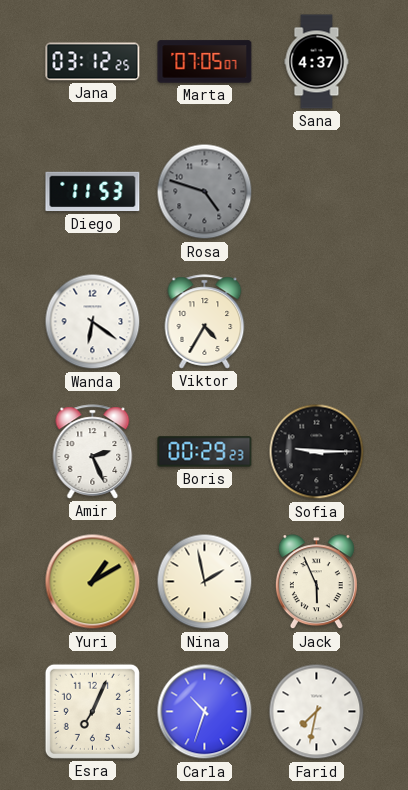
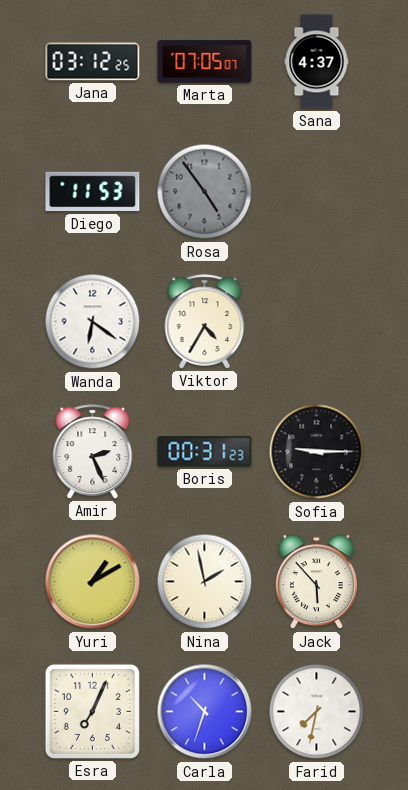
Rosa: 4:48 -> 4:54
Boris: 00:29 -> 00:31
Jack: 5:56 -> 5:53
